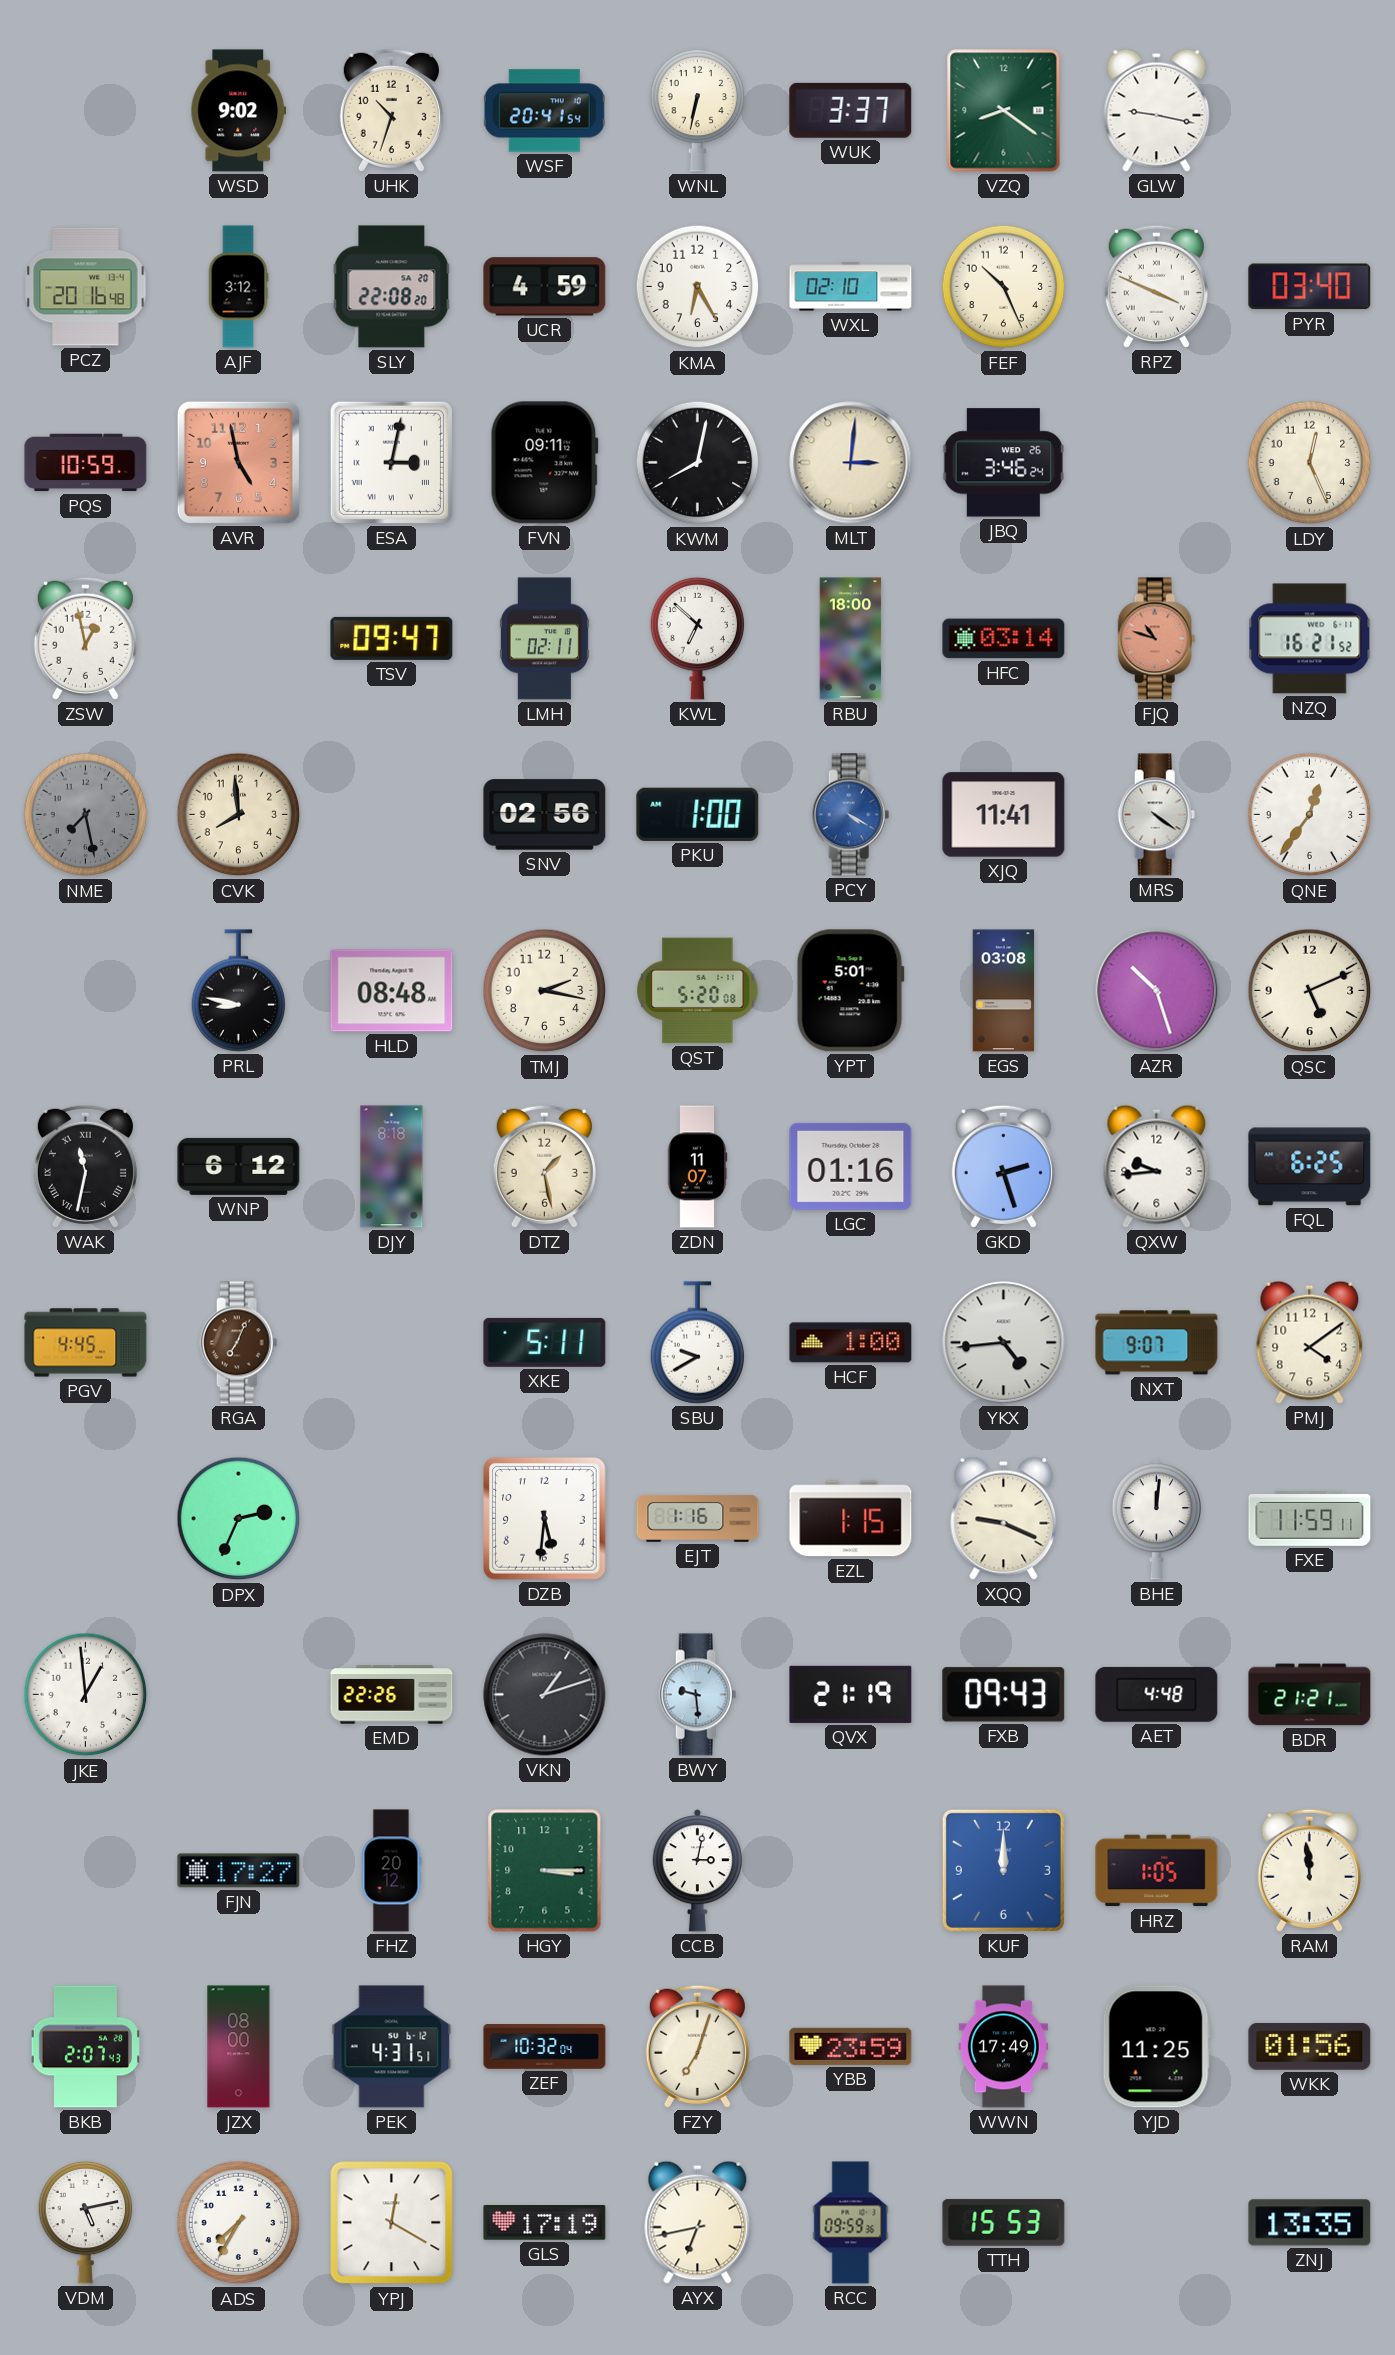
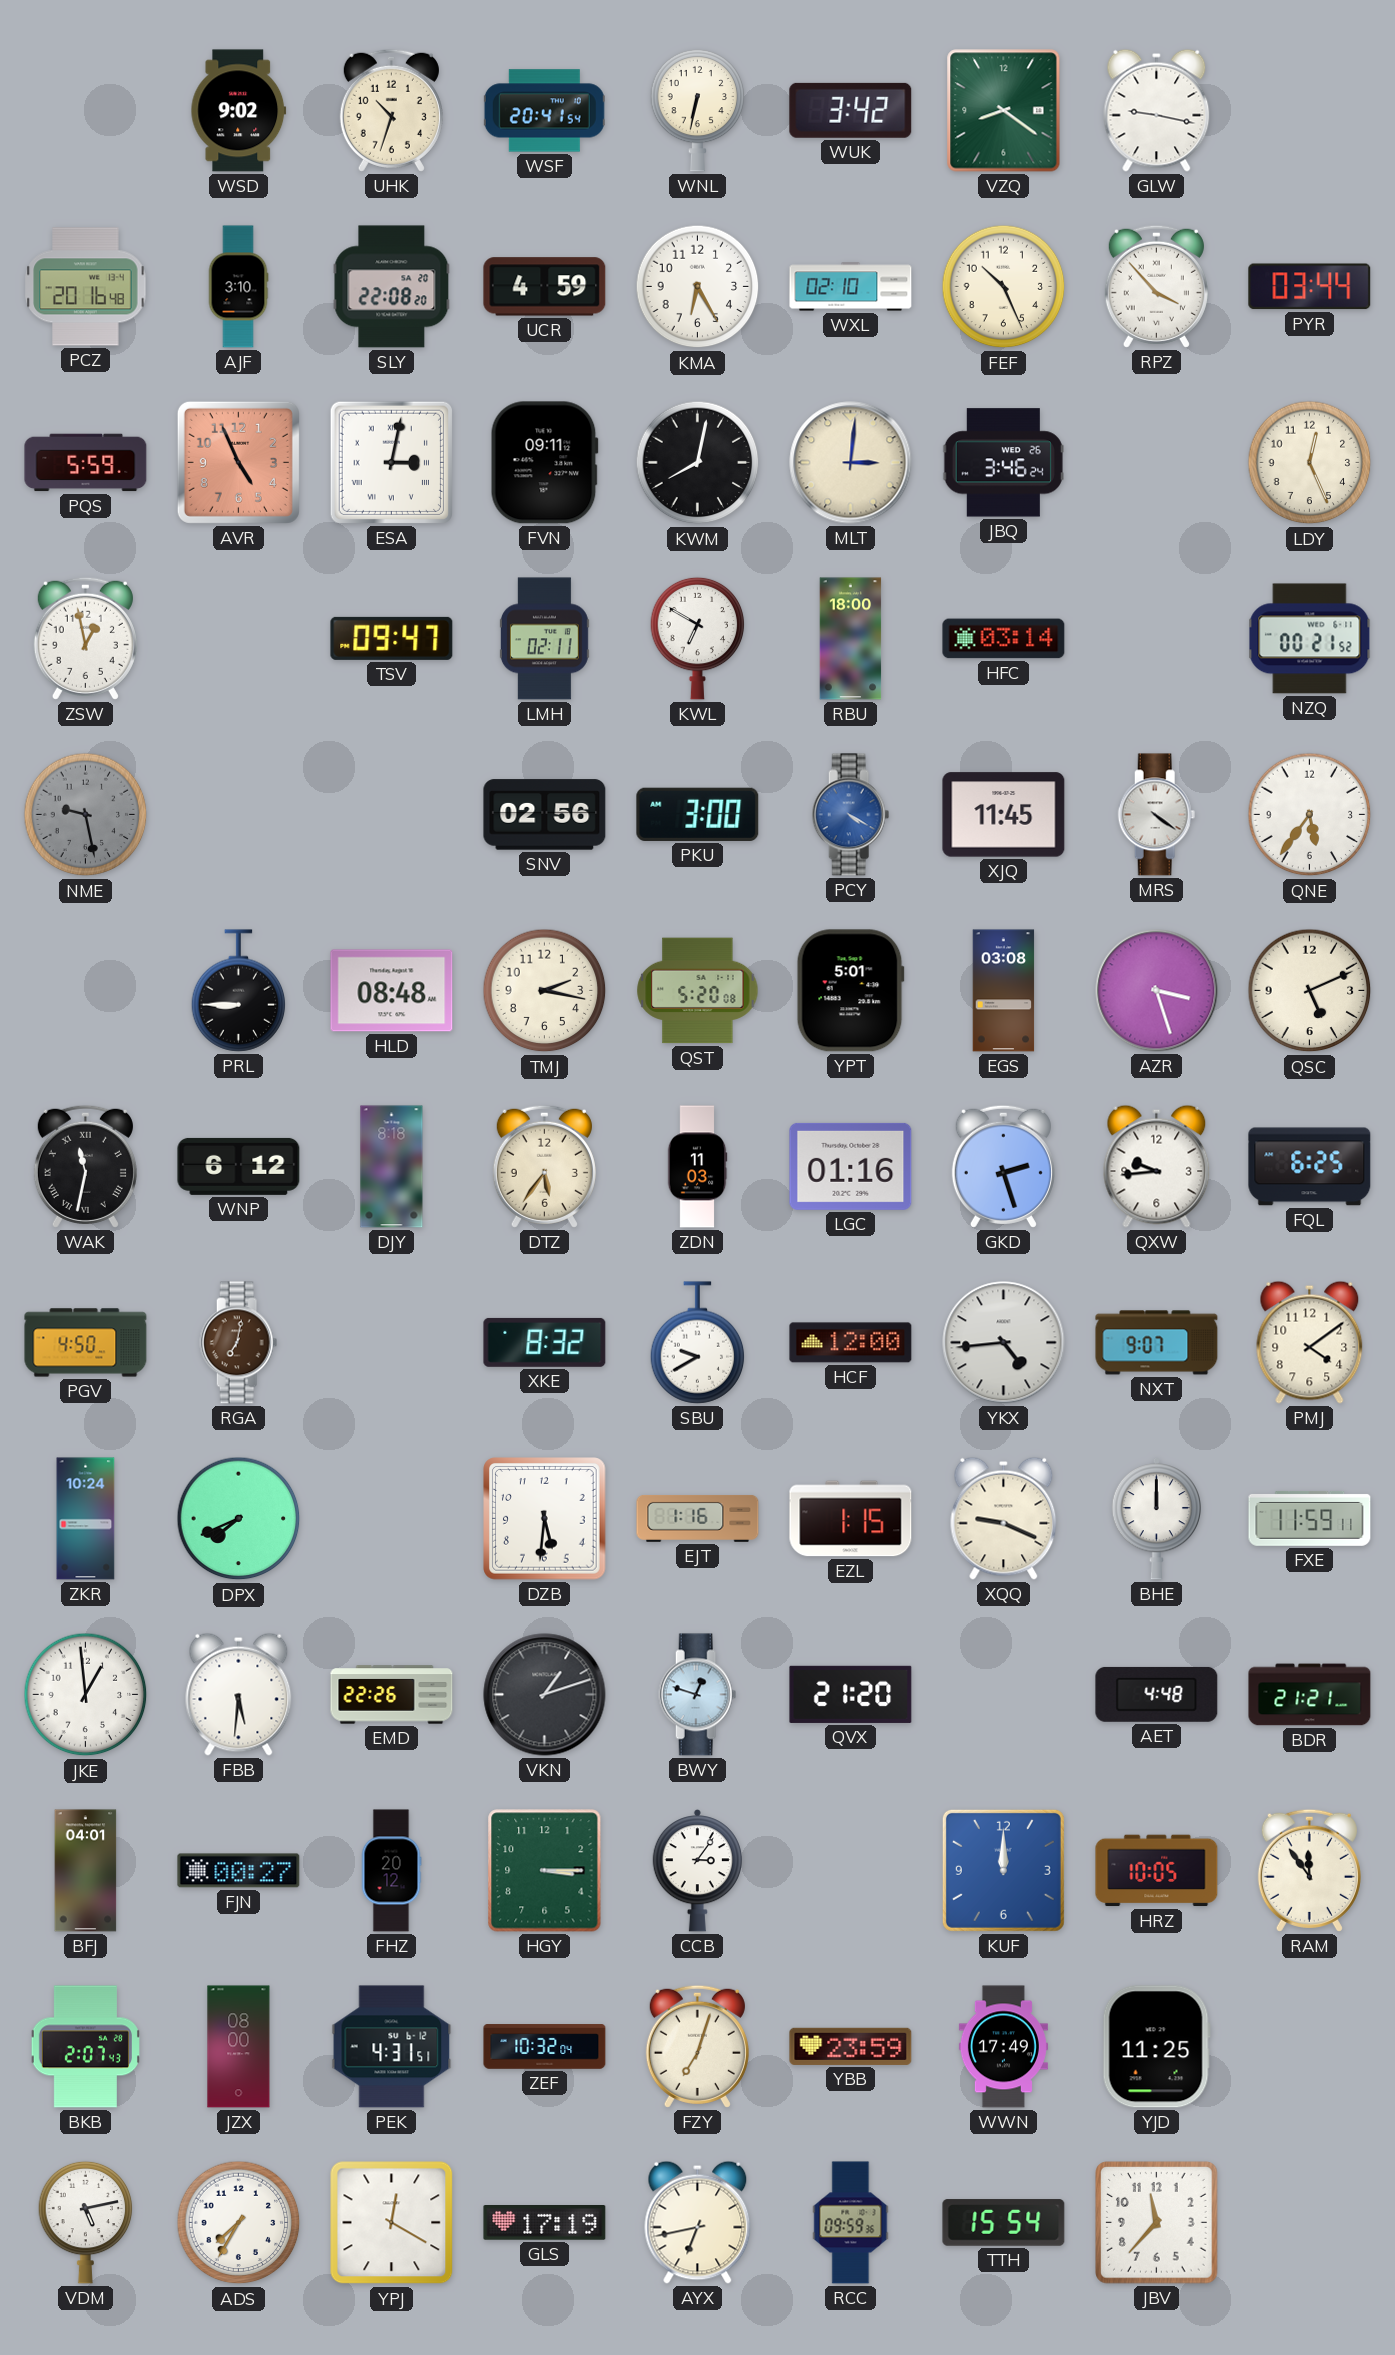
WUK: 3:37 -> 3:42
AJF: 3:12 -> 3:10
RPZ: 3:49 -> 3:53
PYR: 03:40 -> 03:44
PQS: 10:59 -> 5:59
AVR: 4:58 -> 4:56
KWL: 6:52 -> 6:50
FJQ: 10:48 -> none
NZQ: 16:21 -> 00:21
NME: 7:28 -> 9:28
CVK: 7:59 -> none
PKU: 1:00 -> 3:00
XJQ: 11:41 -> 11:45
QNE: 12:36 -> 5:36
PRL: 8:47 -> 8:45
AZR: 10:27 -> 3:27
DTZ: 1:28 -> 5:36
ZDN: 11:07 -> 11:03
PGV: 4:45 -> 4:50
RGA: 7:04 -> 7:02
XKE: 5:11 -> 8:32
HCF: 1:00 -> 12:00
ZKR: none -> 10:24
DPX: 2:34 -> 7:41
BHE: 12:01 -> 12:00
FBB: none -> 5:31
BWY: 9:29 -> 12:48
QVX: 21:19 -> 21:20
FXB: 09:43 -> none
BFJ: none -> 04:01
FJN: 17:27 -> 00:27
CCB: 3:02 -> 3:06
HRZ: 1:05 -> 10:05
RAM: 11:59 -> 11:54
WKK: 01:56 -> none
TTH: 15:53 -> 15:54
JBV: none -> 11:37
ZNJ: 13:35 -> none
